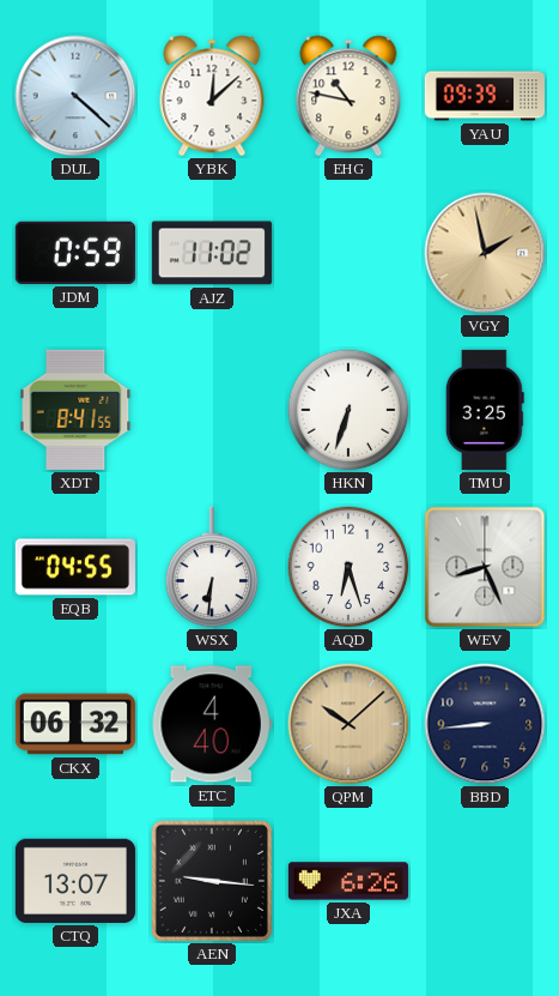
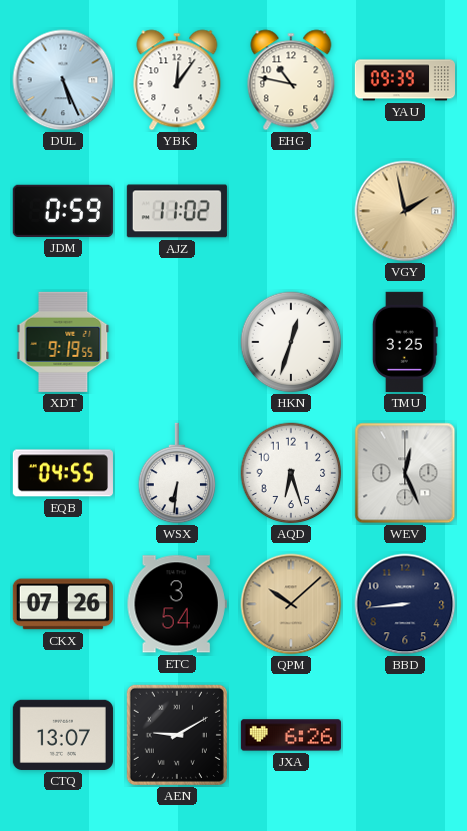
DUL: 4:22 -> 5:26
YBK: 12:08 -> 12:06
XDT: 8:41 -> 9:19
HKN: 6:33 -> 12:33
WEV: 8:26 -> 12:26
CKX: 06:32 -> 07:26
ETC: 4:40 -> 3:54
AEN: 9:16 -> 9:10
